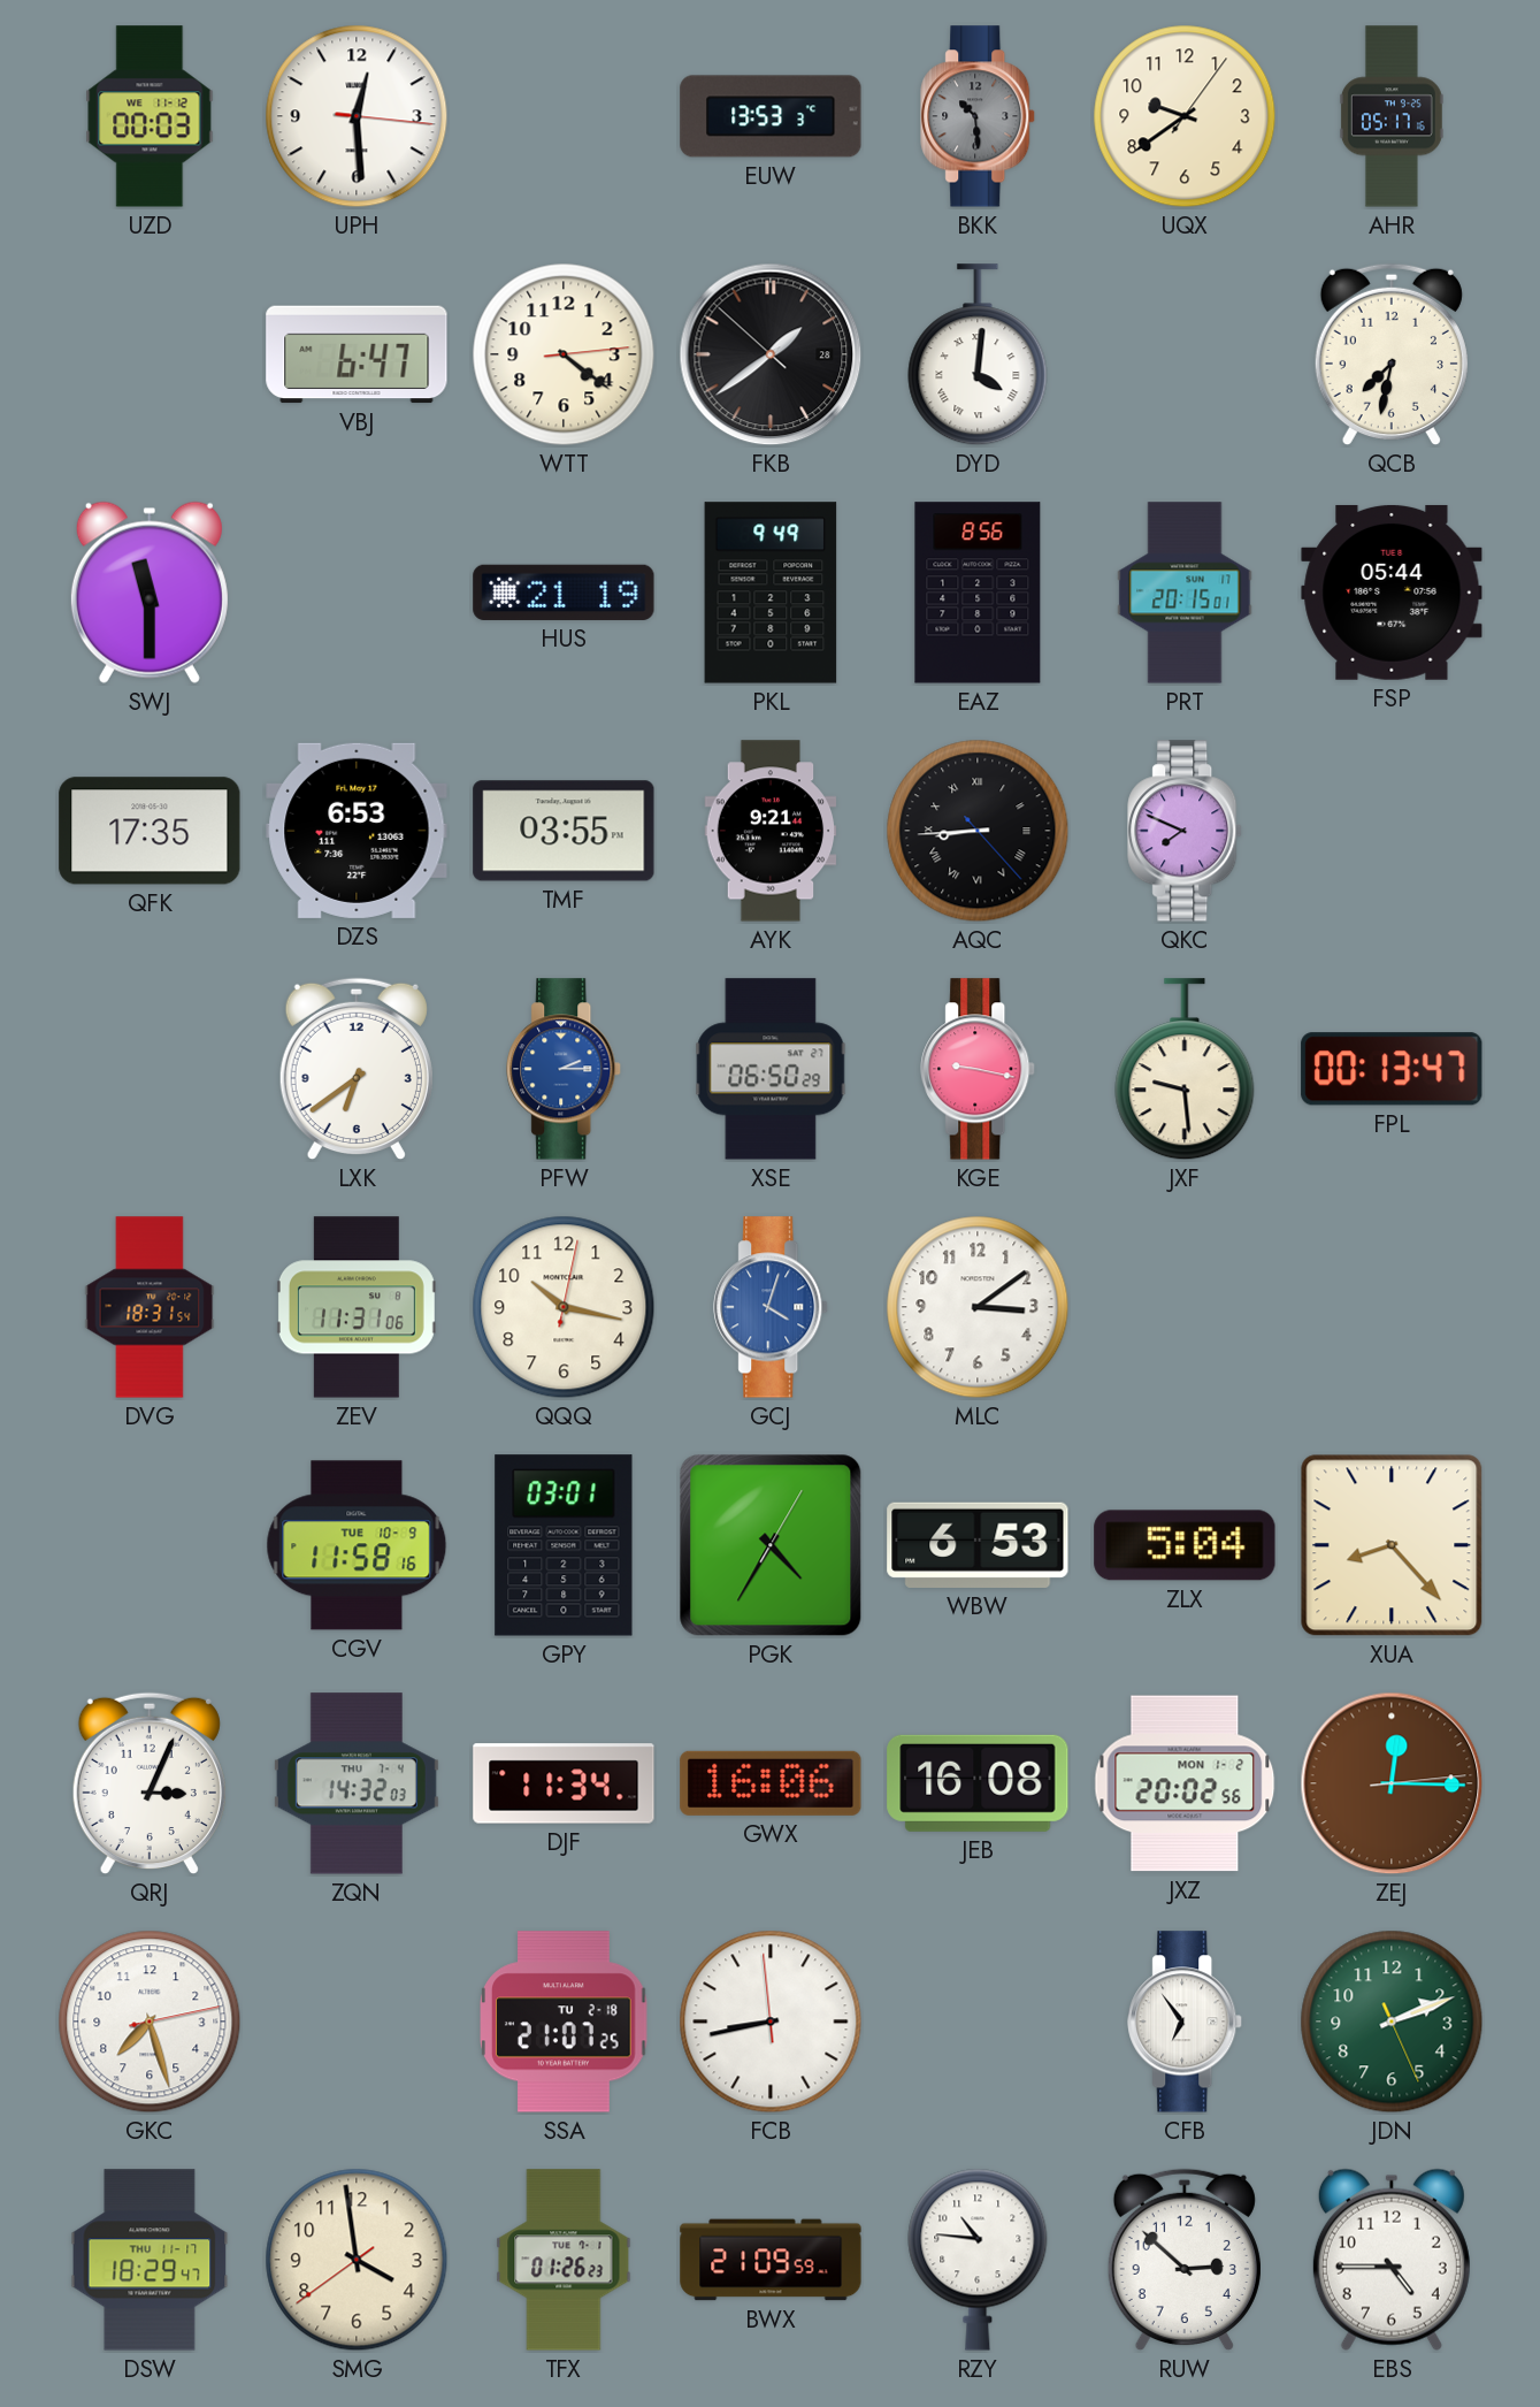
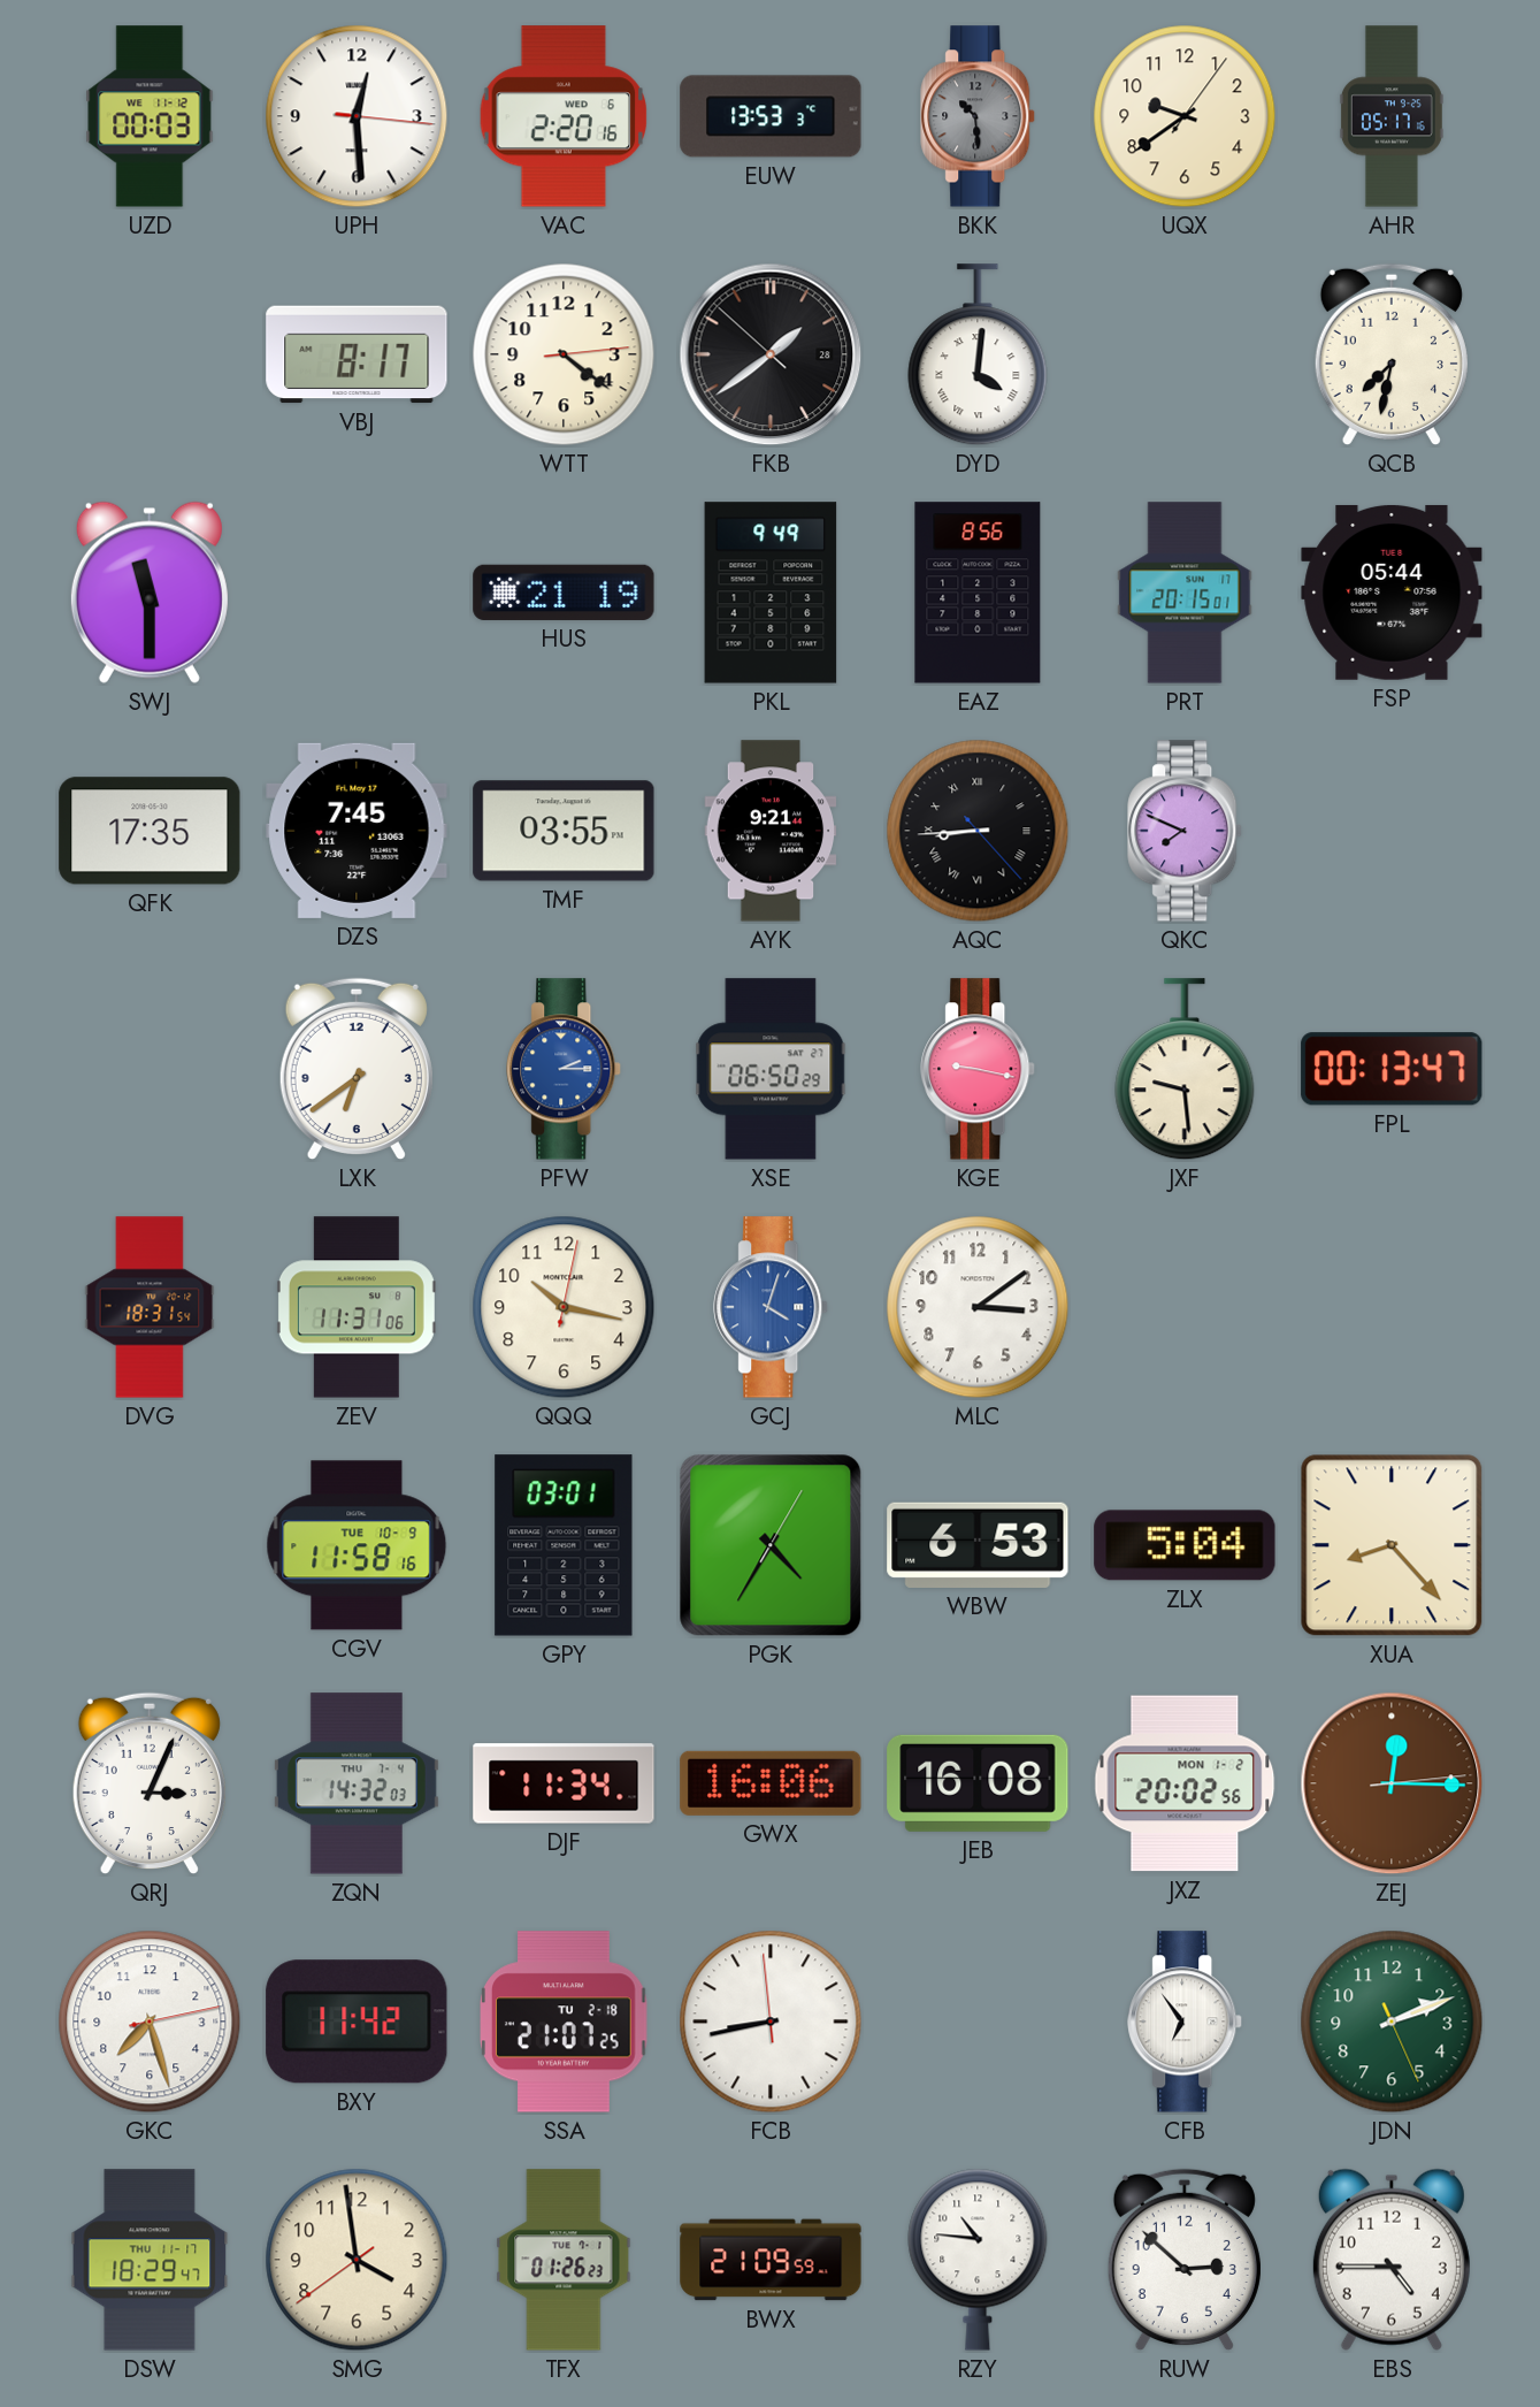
VAC: none -> 2:20
VBJ: 6:47 -> 8:17
DZS: 6:53 -> 7:45
BXY: none -> 11:42
